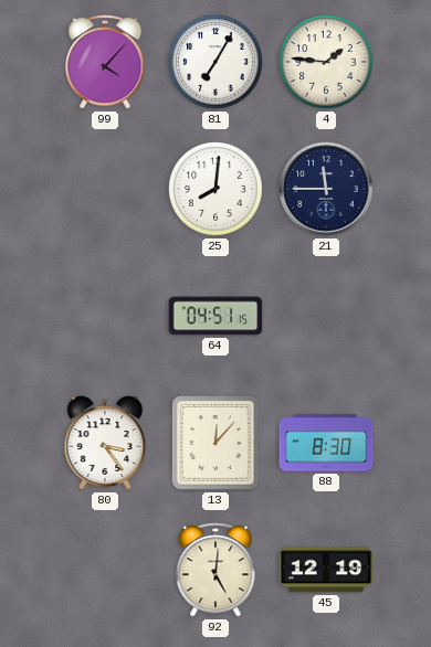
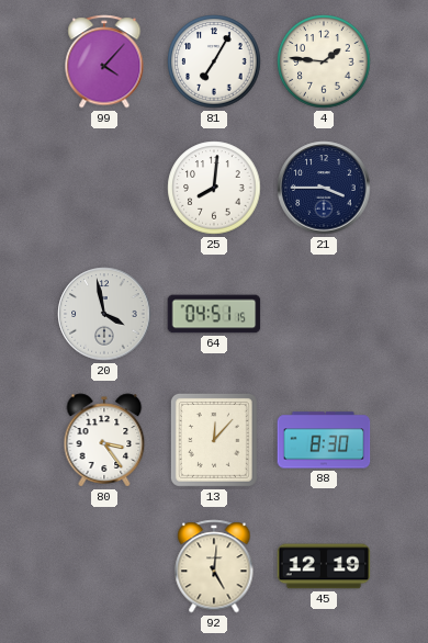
21: 11:45 -> 3:45
20: none -> 3:58
